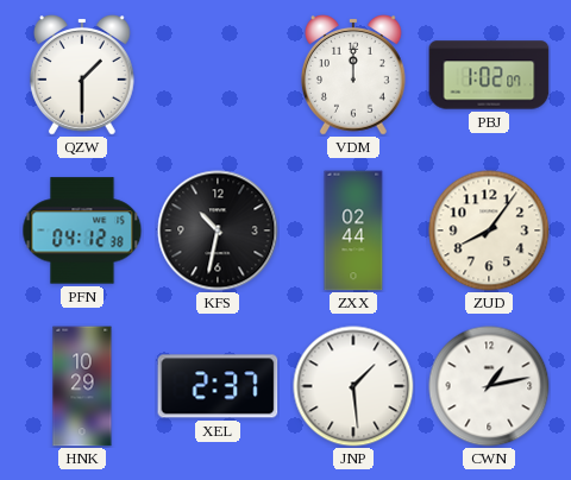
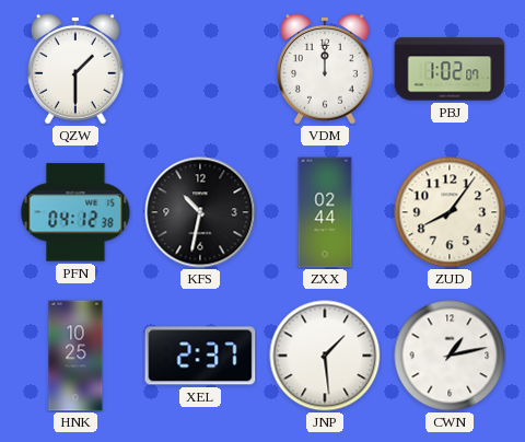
HNK: 10:29 -> 10:25
